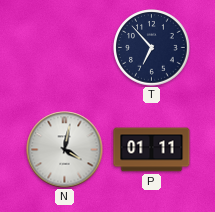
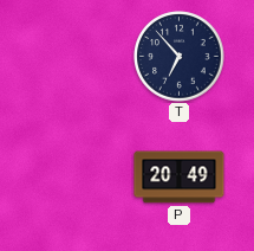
N: 4:02 -> none
P: 01:11 -> 20:49
